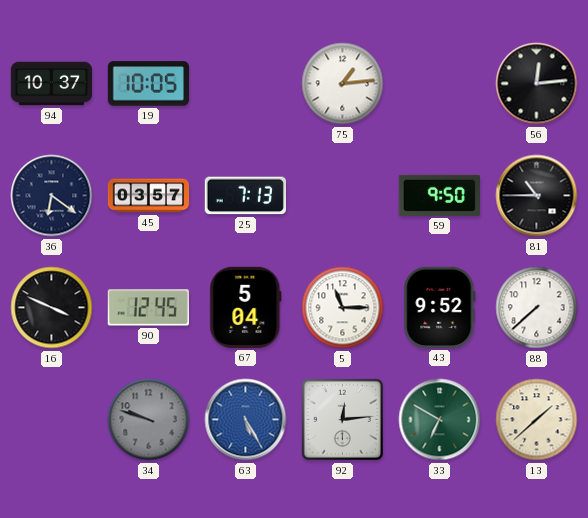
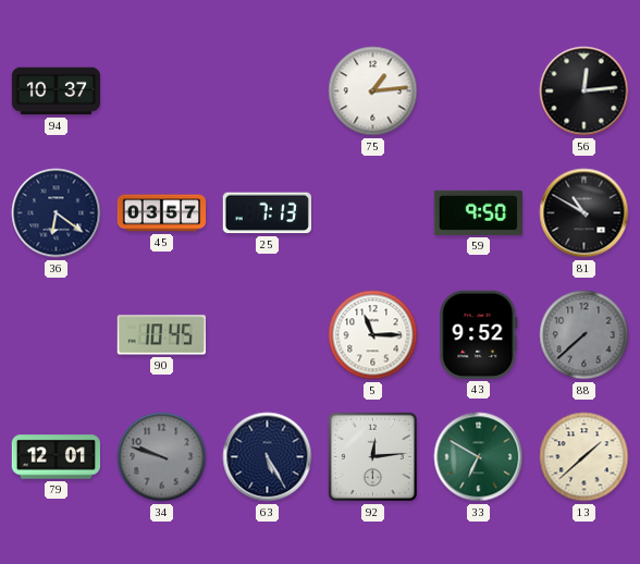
19: 10:05 -> none
81: 10:45 -> 10:50
16: 3:49 -> none
90: 12:45 -> 10:45
67: 5:04 -> none
88 dial: white -> grey
79: none -> 12:01
63 dial: blue -> navy
